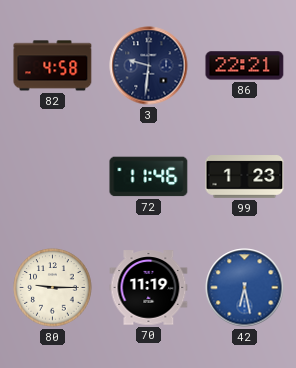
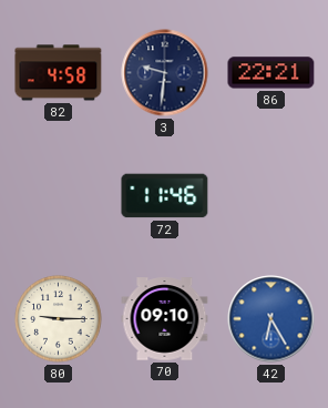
99: 1:23 -> none
70: 11:19 -> 09:10
42: 6:28 -> 6:25
